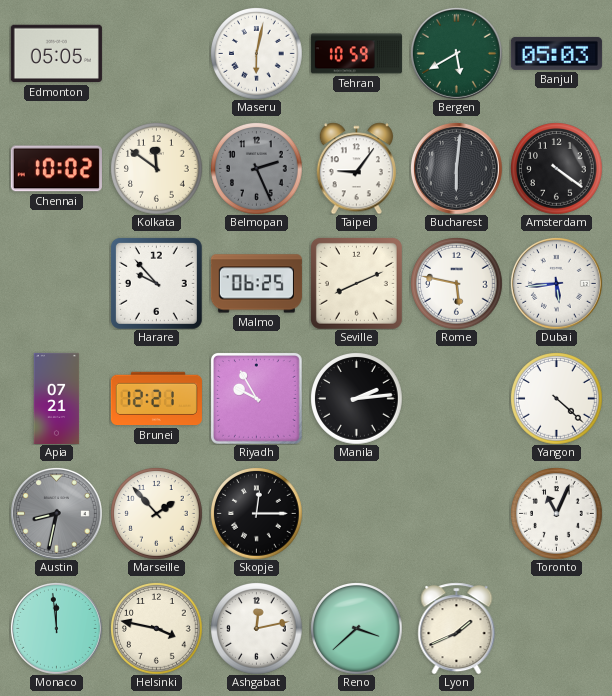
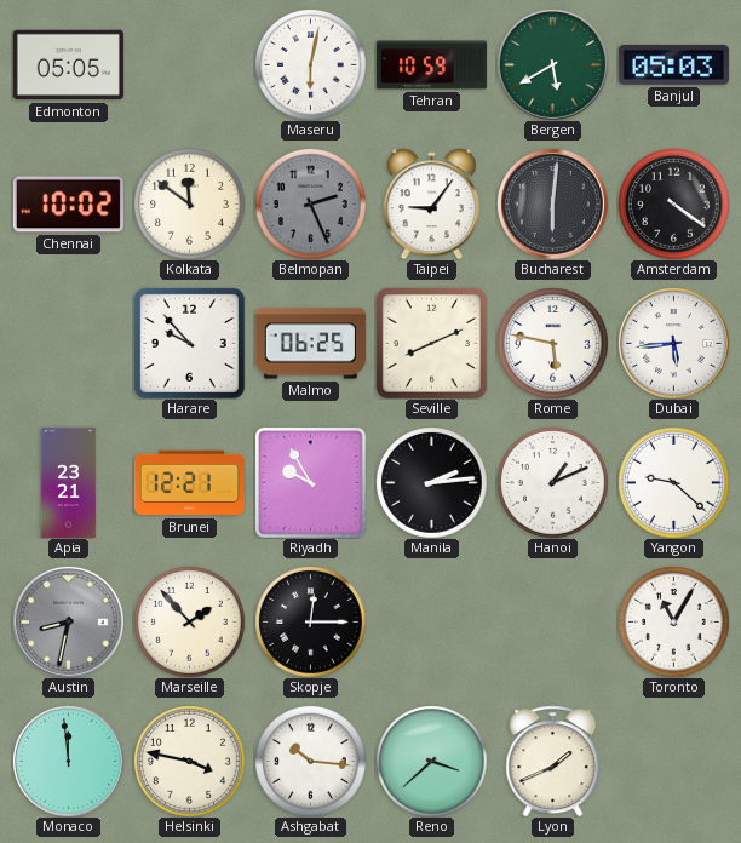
Apia: 07:21 -> 23:21
Hanoi: none -> 1:11
Yangon: 4:22 -> 9:22
Toronto: 11:04 -> 11:05
Ashgabat: 12:13 -> 10:16
